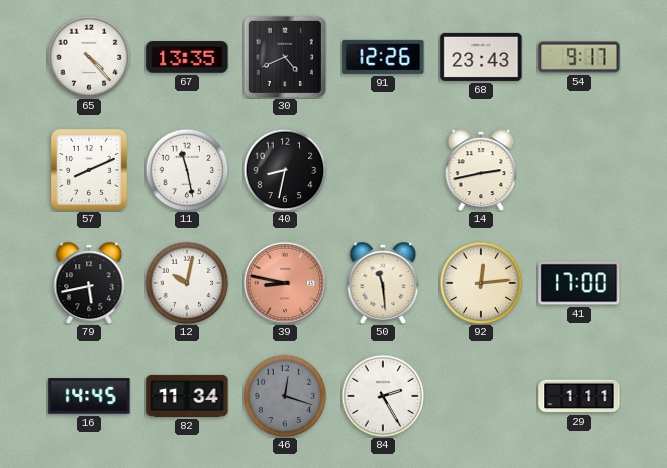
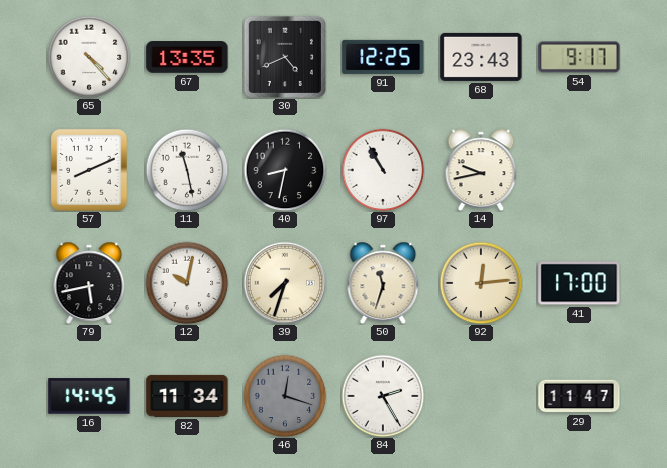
91: 12:26 -> 12:25
97: none -> 10:55
14: 2:43 -> 9:43
39: 8:47 -> 7:33
39 dial: salmon -> cream
50: 11:29 -> 11:33
29: 1:11 -> 11:47
